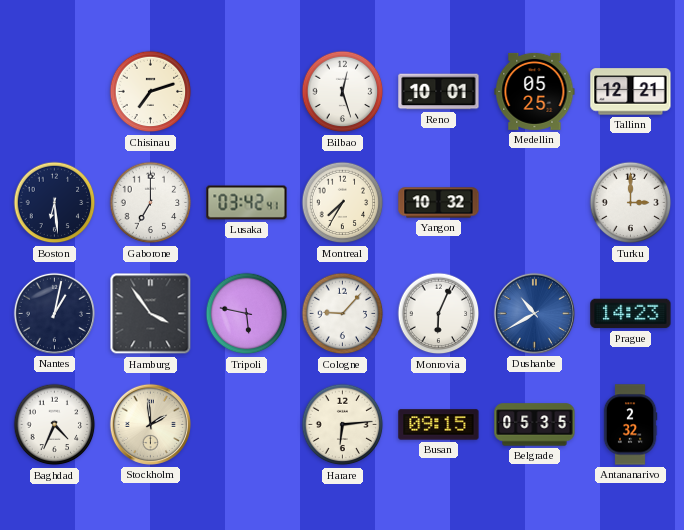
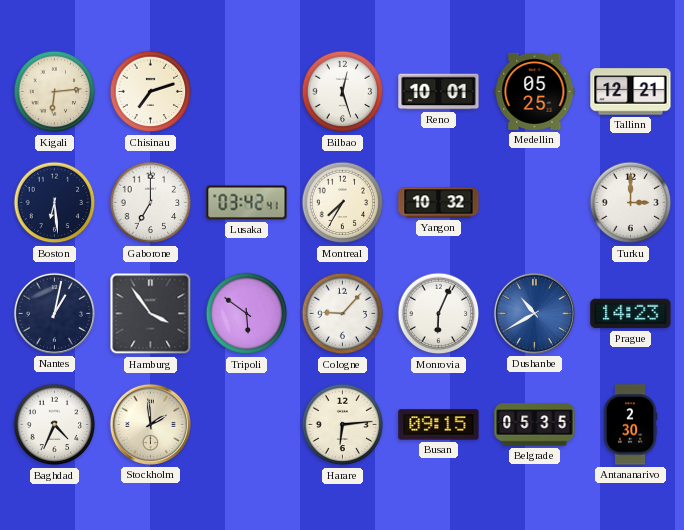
Kigali: none -> 6:14
Tripoli: 5:47 -> 5:51
Antananarivo: 2:32 -> 2:30
